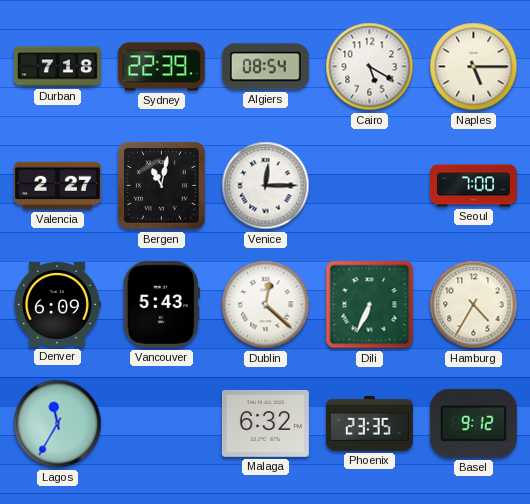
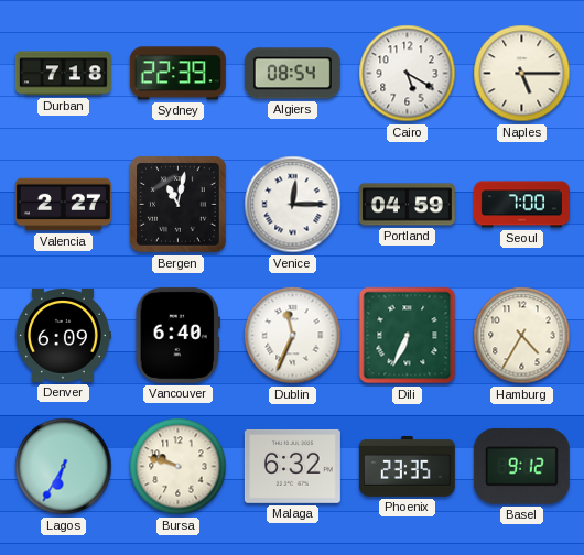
Portland: none -> 04:59
Vancouver: 5:43 -> 6:40
Dublin: 12:22 -> 11:34
Lagos: 11:35 -> 6:35
Bursa: none -> 9:48
